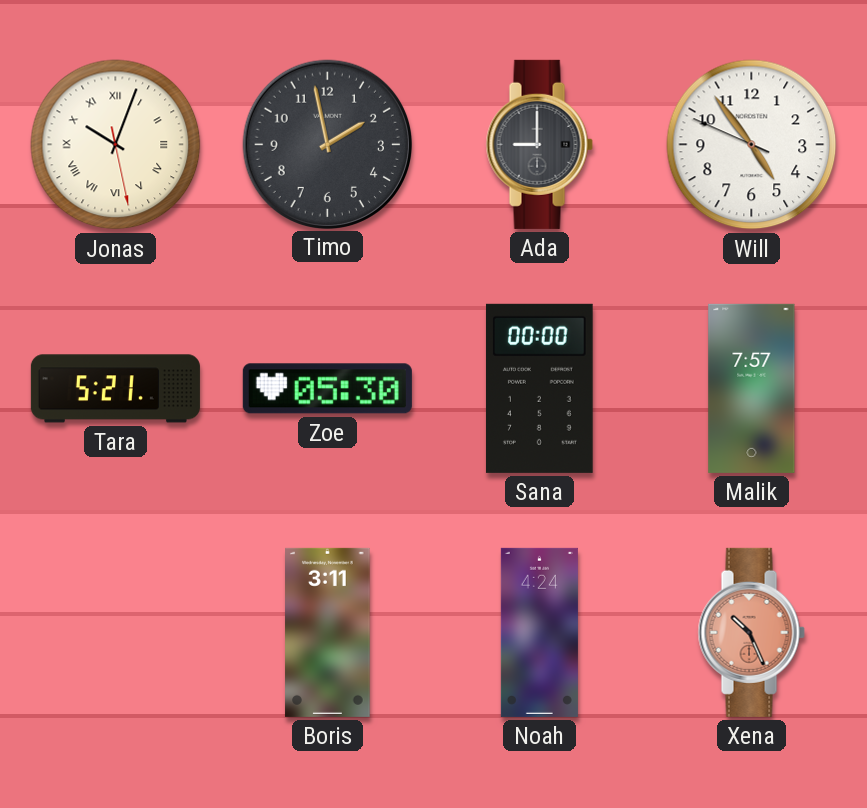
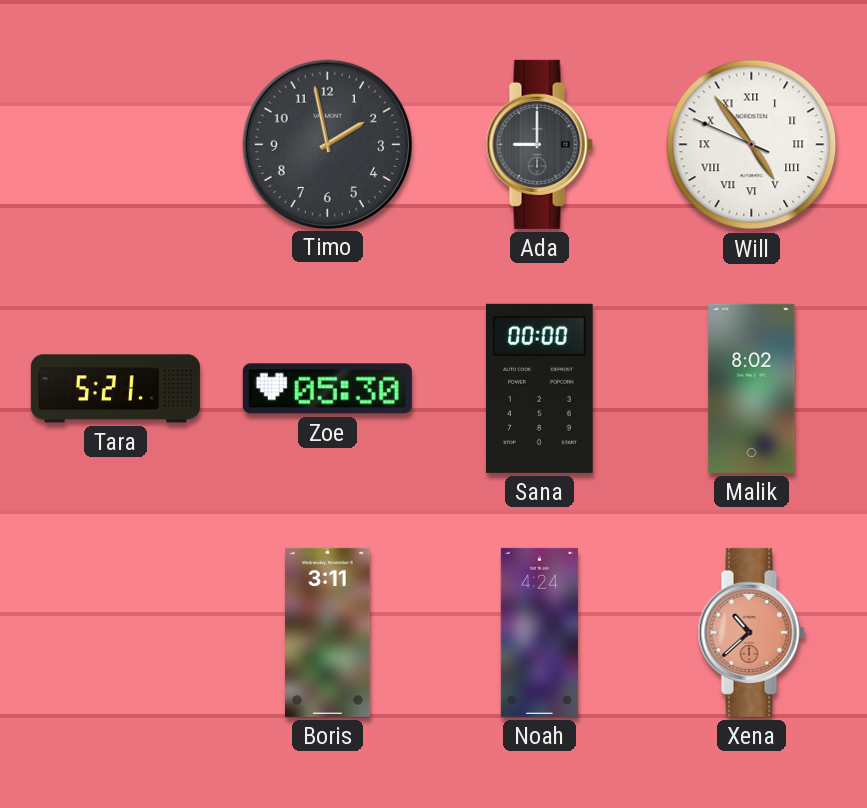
Jonas: 10:03 -> none
Will numerals: Arabic -> Roman
Malik: 7:57 -> 8:02
Xena: 10:26 -> 10:38
